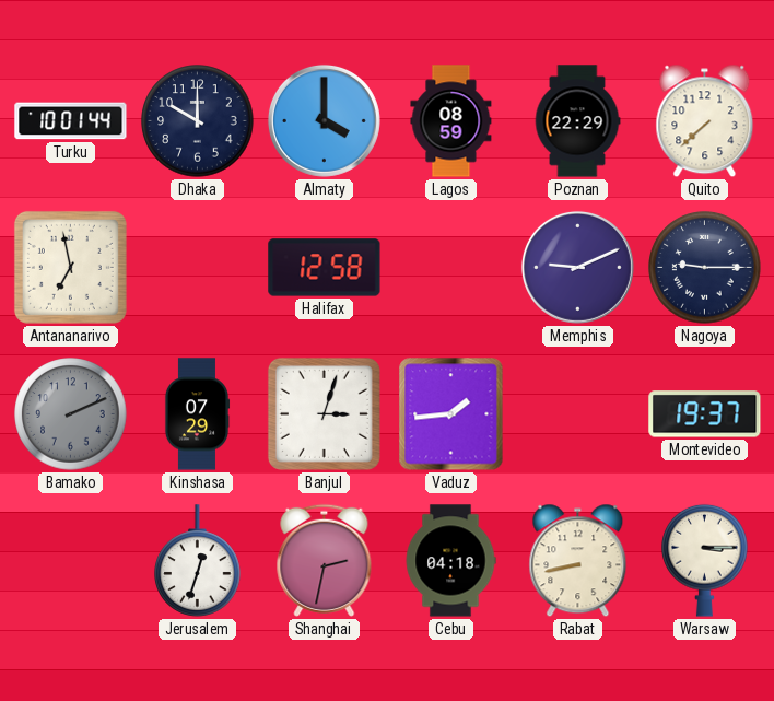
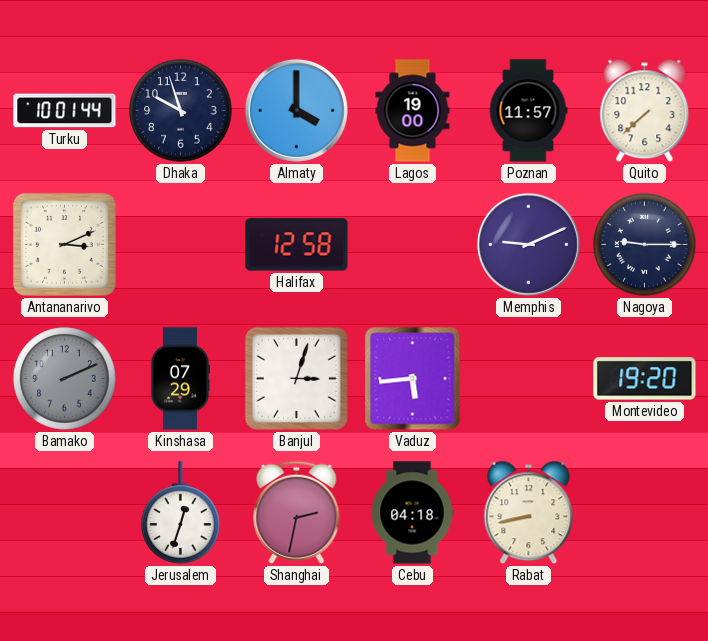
Dhaka: 10:00 -> 9:57
Lagos: 08:59 -> 19:00
Poznan: 22:29 -> 11:57
Antananarivo: 6:58 -> 3:11
Vaduz: 1:44 -> 5:44
Montevideo: 19:37 -> 19:20
Warsaw: 3:15 -> none
